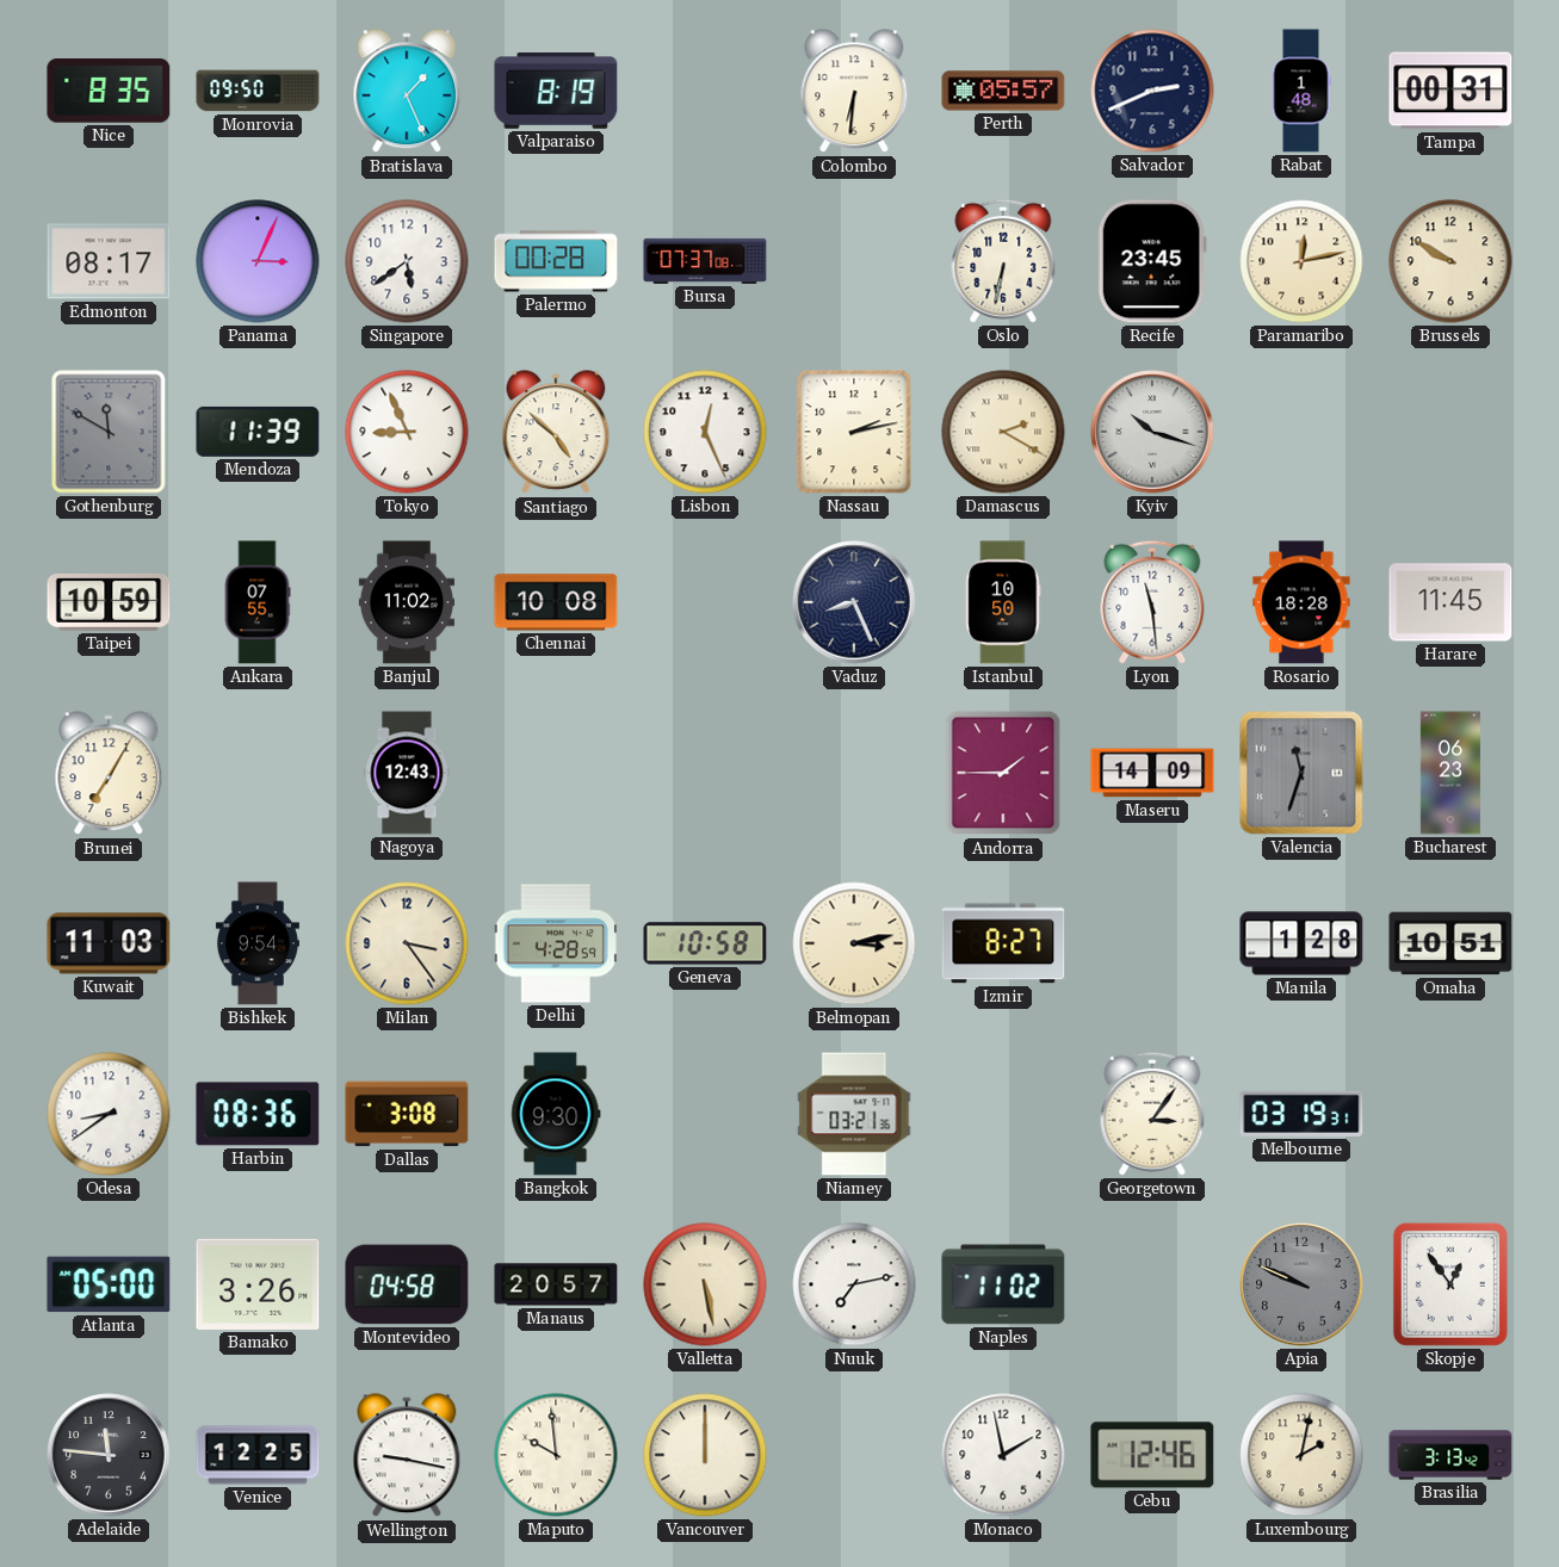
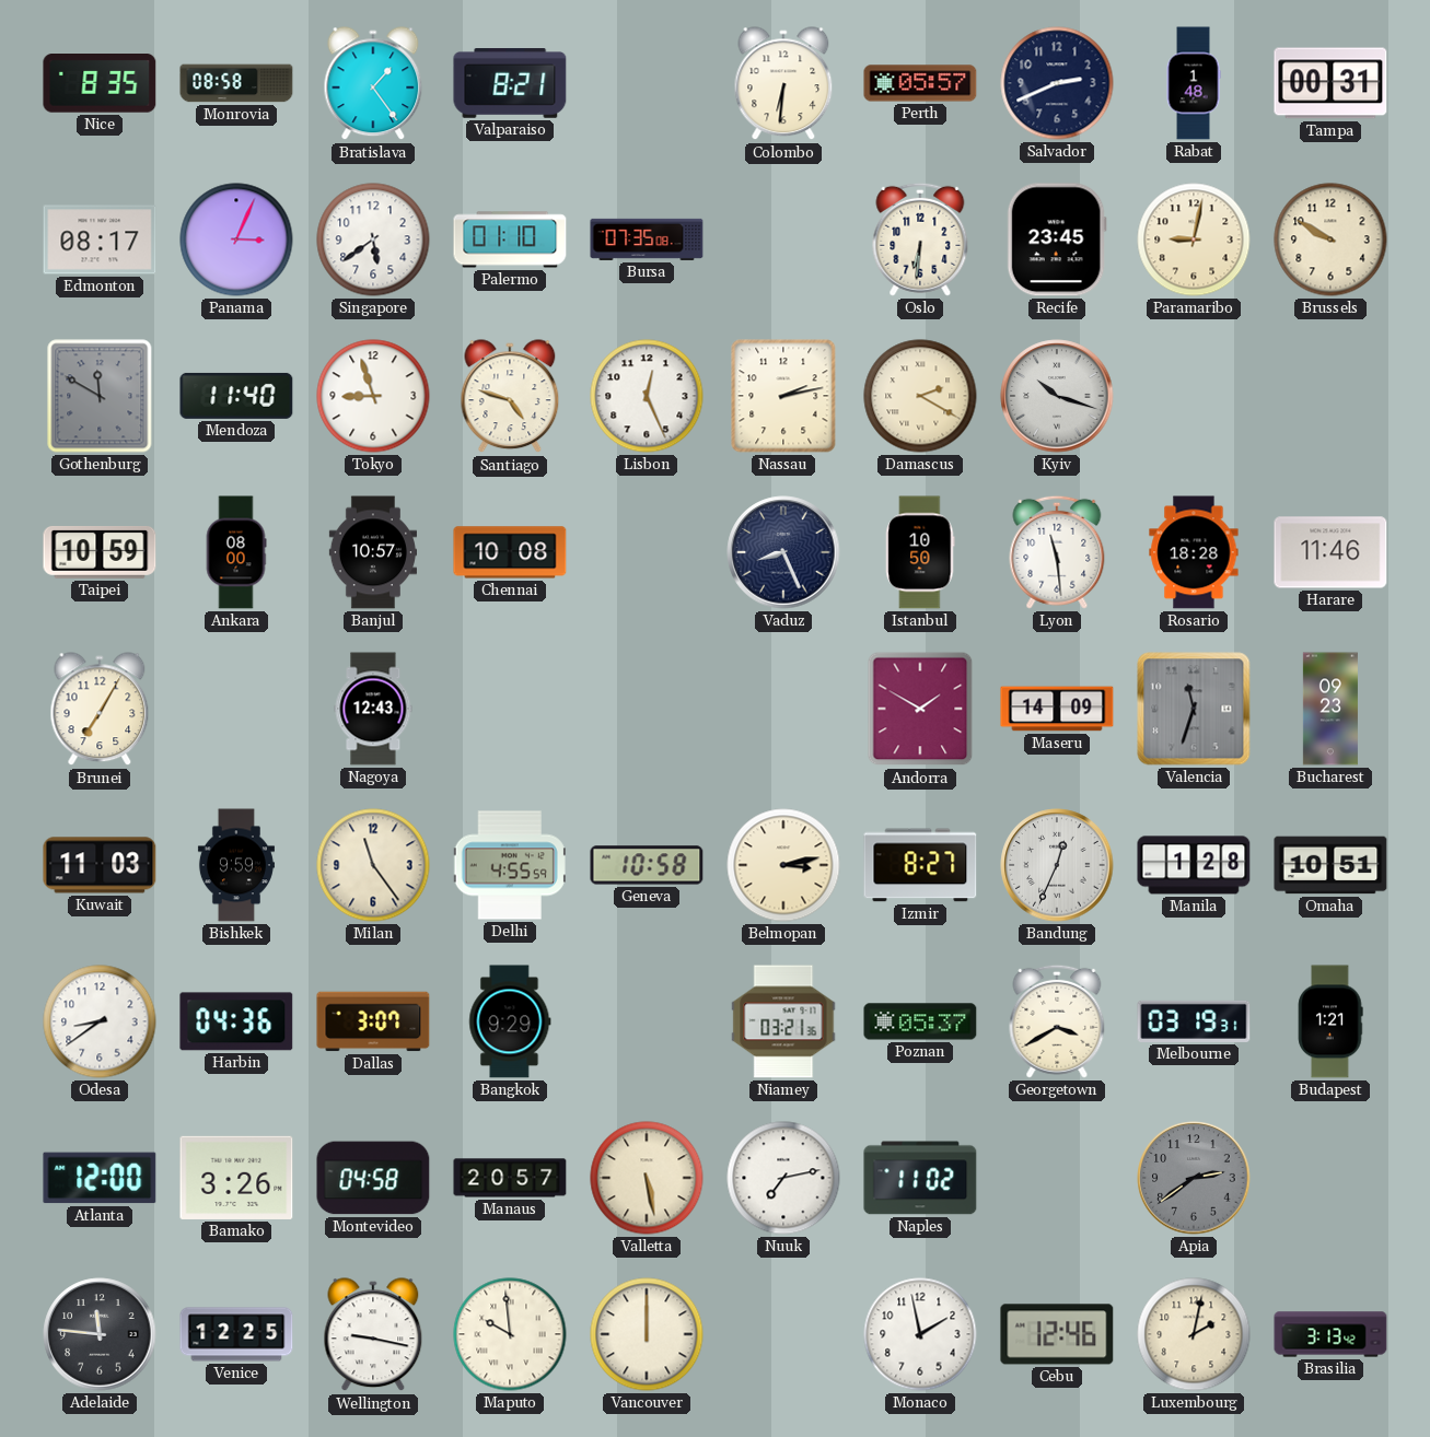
Monrovia: 09:50 -> 08:58
Bratislava: 1:26 -> 1:24
Valparaiso: 8:19 -> 8:21
Palermo: 00:28 -> 01:10
Bursa: 07:37 -> 07:35
Oslo: 6:32 -> 6:31
Paramaribo: 12:13 -> 9:02
Mendoza: 11:39 -> 11:40
Tokyo: 8:56 -> 8:57
Santiago: 4:52 -> 4:48
Ankara: 07:55 -> 08:00
Banjul: 11:02 -> 10:57
Harare: 11:45 -> 11:46
Andorra: 1:45 -> 1:50
Bucharest: 06:23 -> 09:23
Bishkek: 9:54 -> 9:59
Milan: 3:24 -> 11:24
Delhi: 4:28 -> 4:55
Bandung: none -> 12:34
Harbin: 08:36 -> 04:36
Dallas: 3:08 -> 3:07
Bangkok: 9:30 -> 9:29
Poznan: none -> 05:37
Georgetown: 3:06 -> 3:40
Budapest: none -> 1:21
Atlanta: 05:00 -> 12:00
Apia: 9:49 -> 2:39
Skopje: 12:54 -> none
